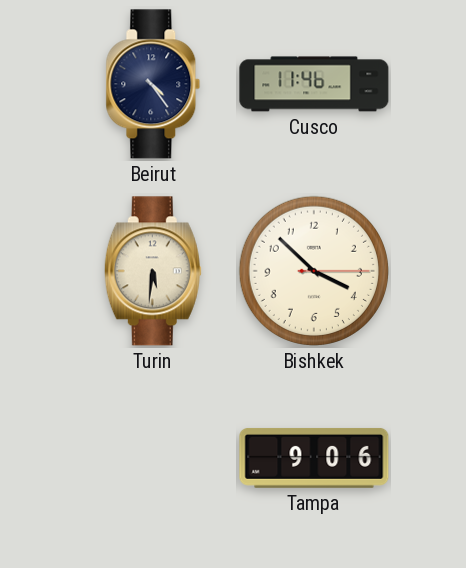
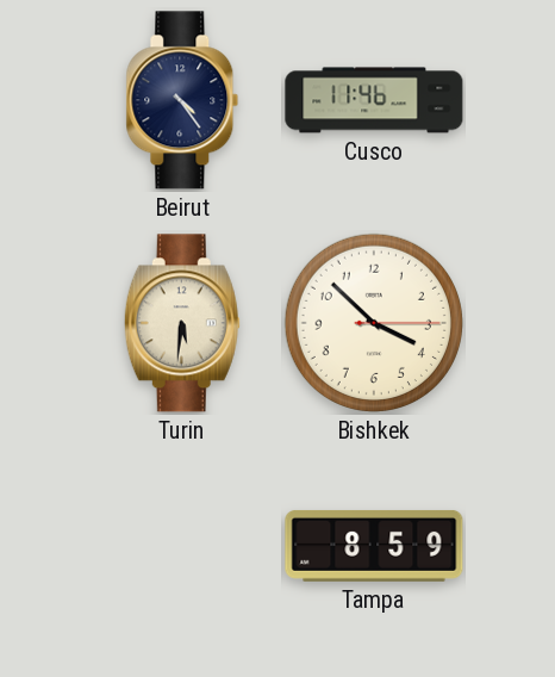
Tampa: 9:06 -> 8:59
